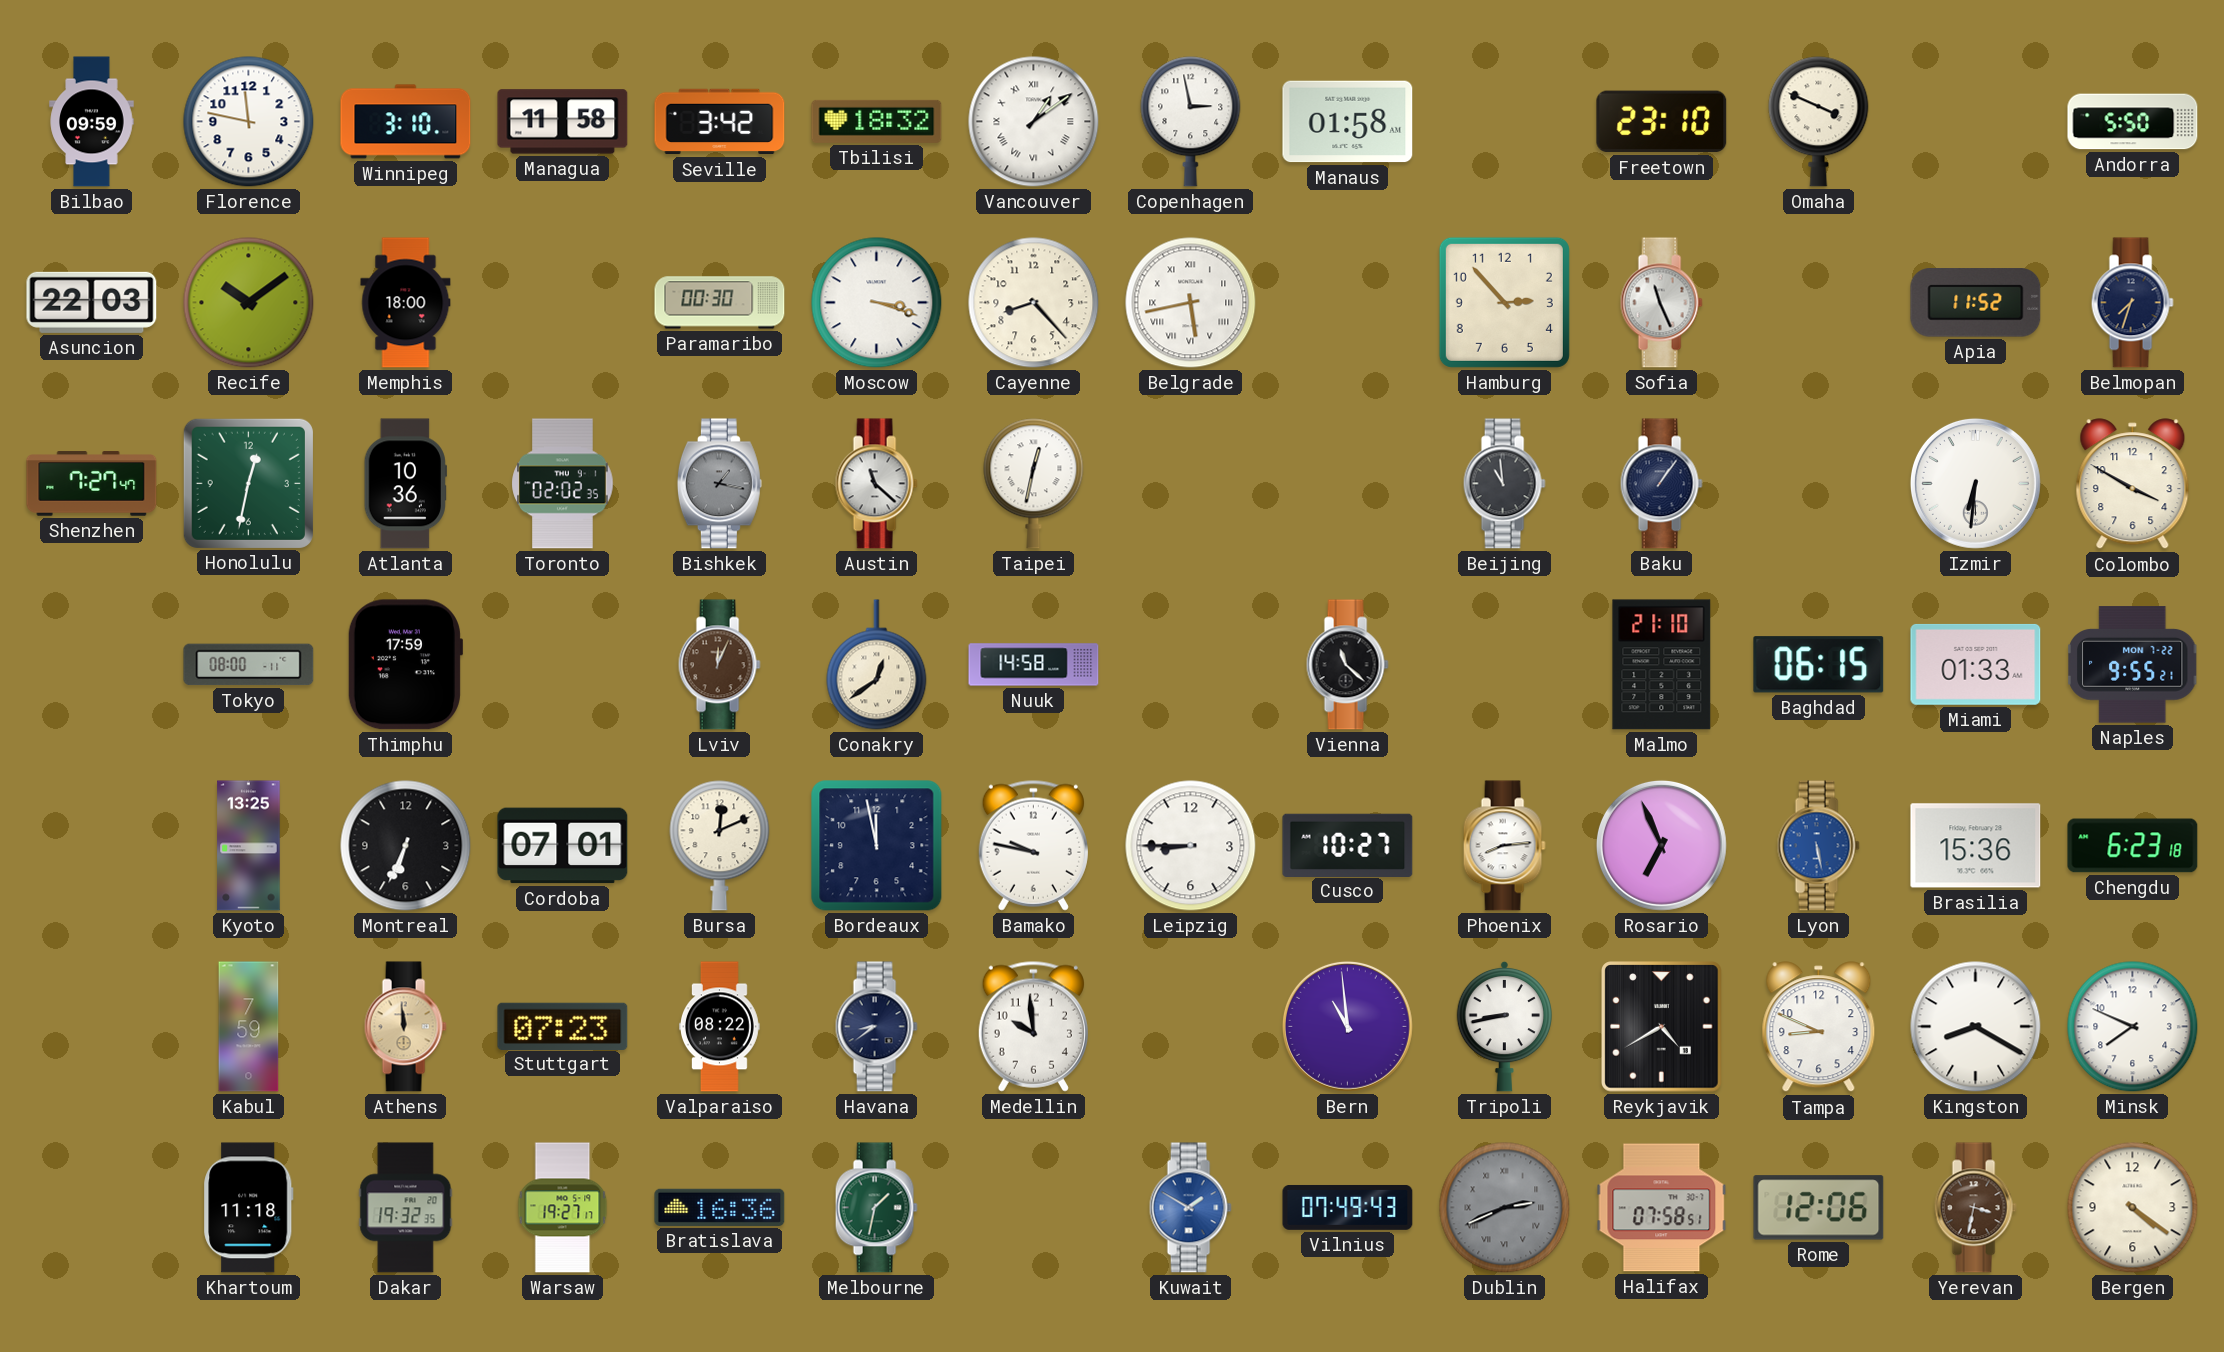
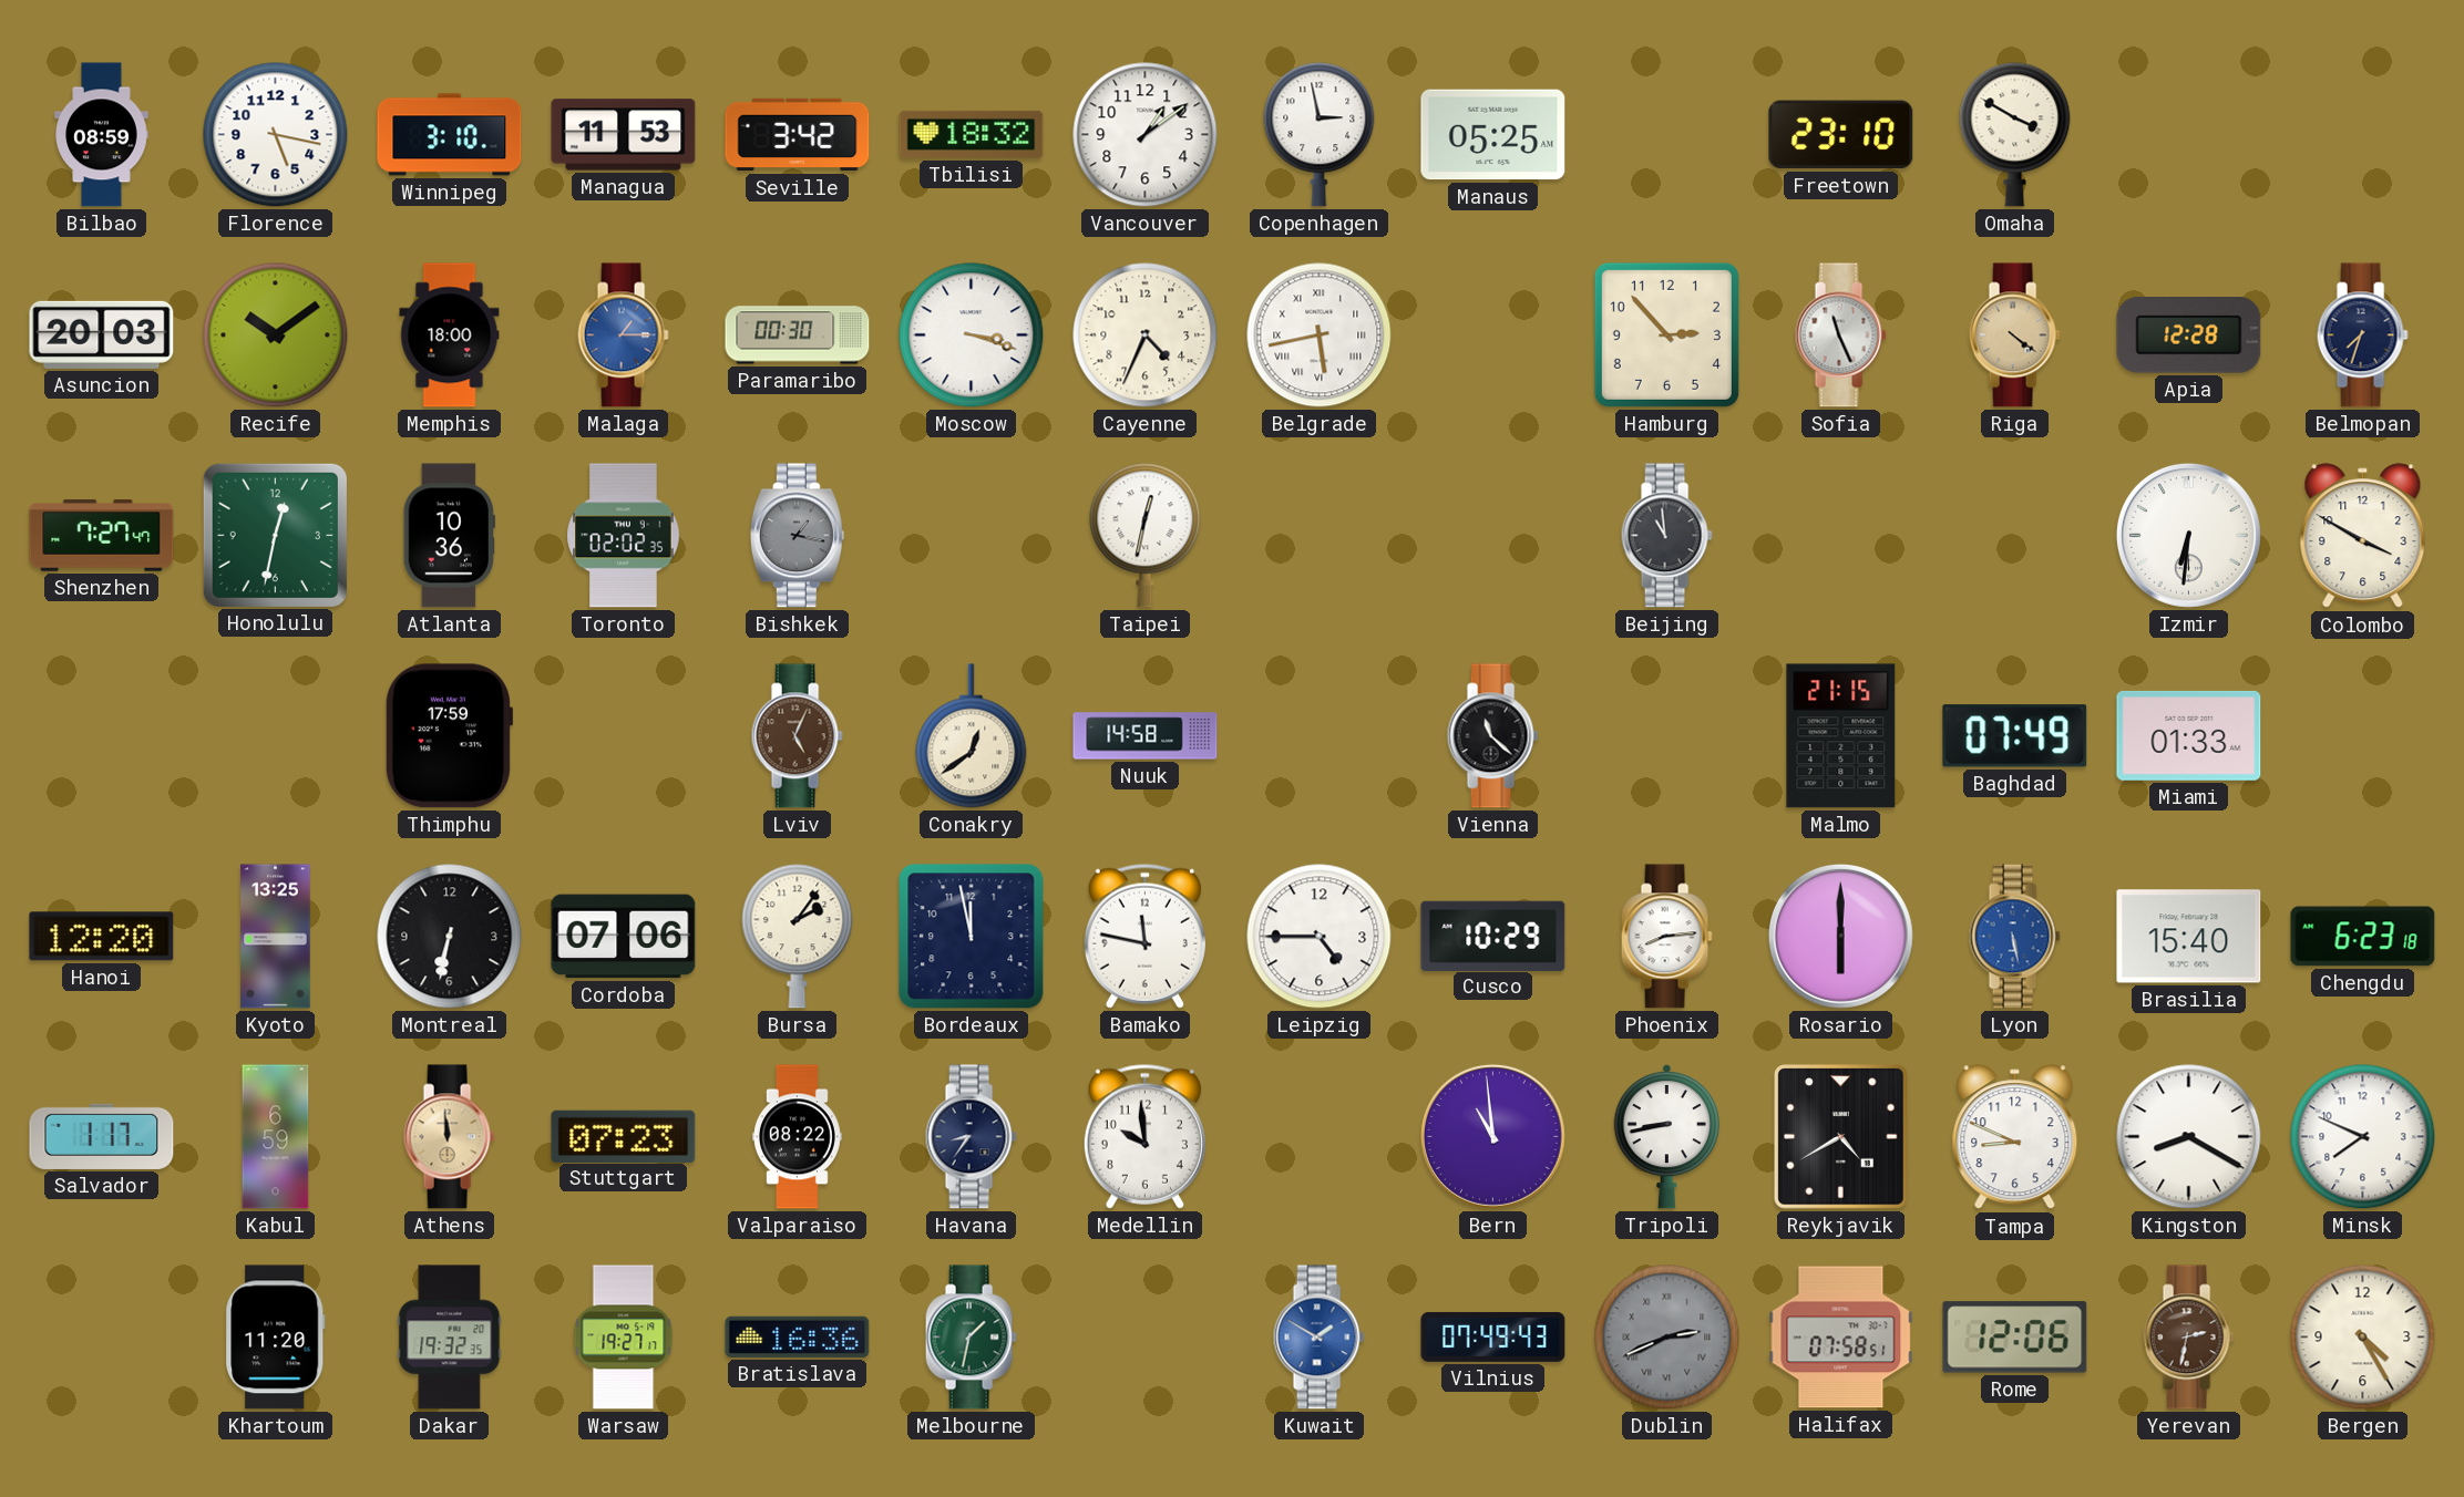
Bilbao: 09:59 -> 08:59
Florence: 11:47 -> 5:17
Managua: 11:58 -> 11:53
Vancouver numerals: Roman -> Arabic
Manaus: 01:58 -> 05:25
Omaha: 3:49 -> 3:50
Andorra: 5:50 -> none
Asuncion: 22:03 -> 20:03
Malaga: none -> 1:15
Cayenne: 8:23 -> 4:34
Riga: none -> 4:21
Apia: 11:52 -> 12:28
Austin: 11:22 -> none
Baku: 1:06 -> none
Tokyo: 08:00 -> none
Lviv: 12:04 -> 5:04
Malmo: 21:10 -> 21:15
Baghdad: 06:15 -> 07:49
Naples: 9:55 -> none
Hanoi: none -> 12:20
Montreal: 6:34 -> 6:32
Cordoba: 07:01 -> 07:06
Bursa: 12:11 -> 2:06
Bamako: 9:47 -> 11:47
Leipzig: 8:45 -> 4:45
Cusco: 10:27 -> 10:29
Rosario: 6:56 -> 6:00
Brasilia: 15:36 -> 15:40
Salvador: none -> 1:17
Kabul: 7:59 -> 6:59
Havana: 8:39 -> 8:36
Khartoum: 11:18 -> 11:20
Yerevan: 3:32 -> 2:32
Bergen: 4:21 -> 4:25
